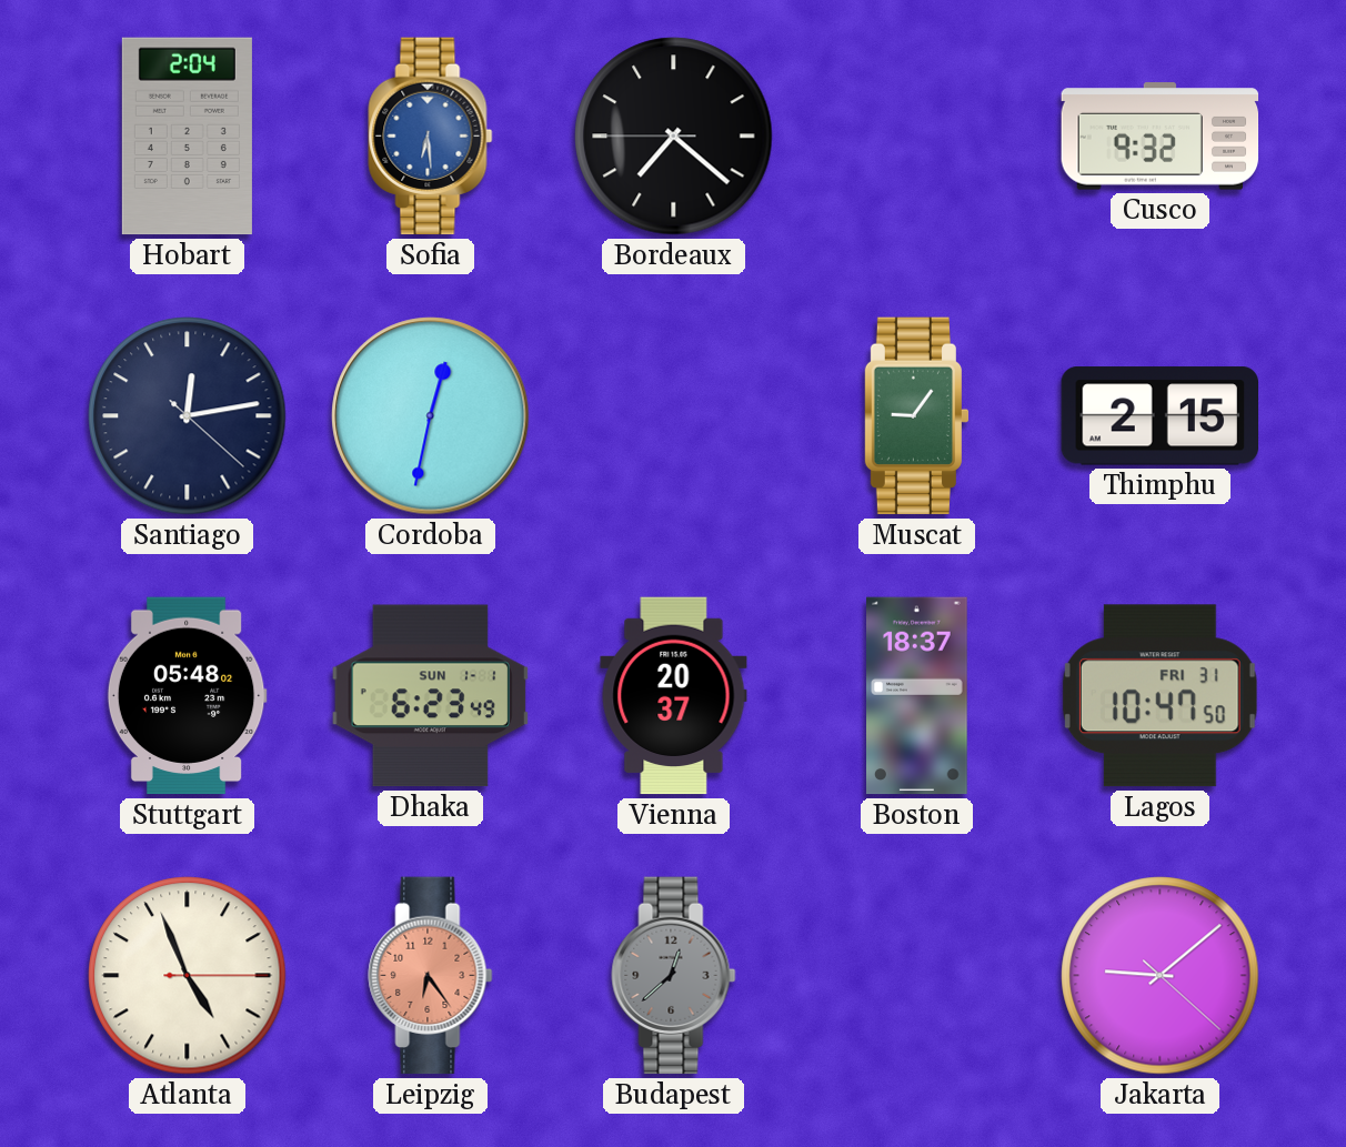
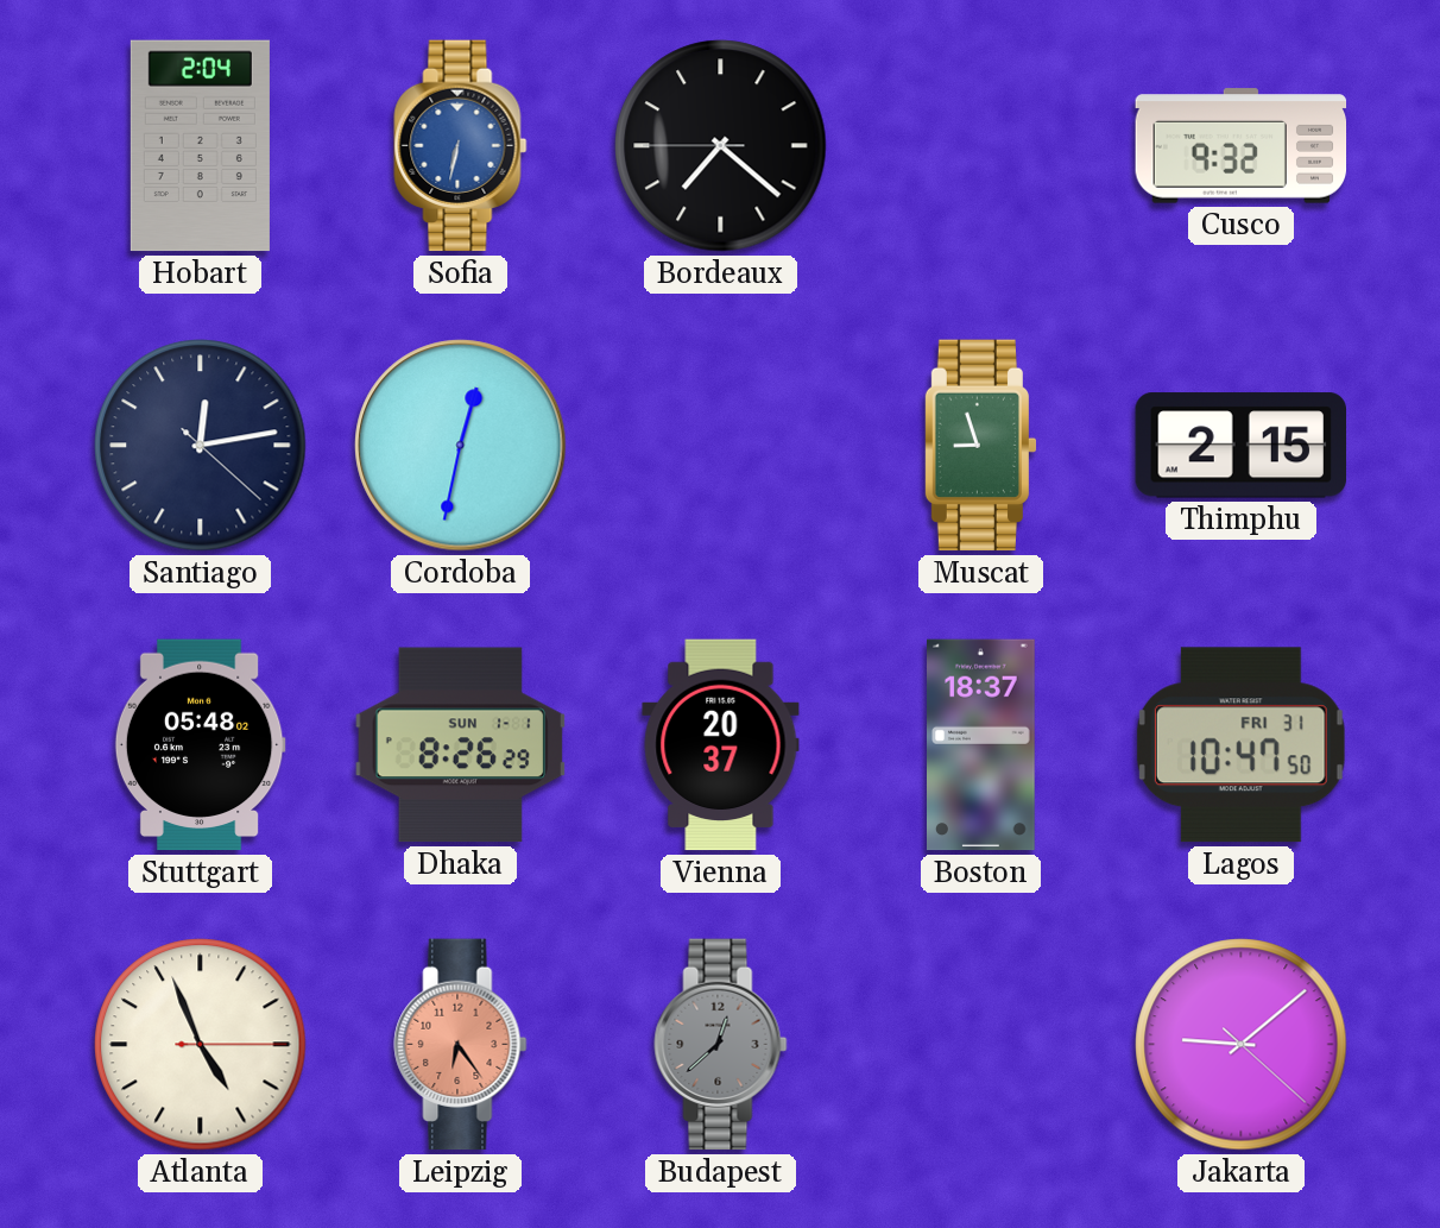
Sofia: 6:29 -> 6:32
Muscat: 9:06 -> 8:57
Dhaka: 6:23 -> 8:26
